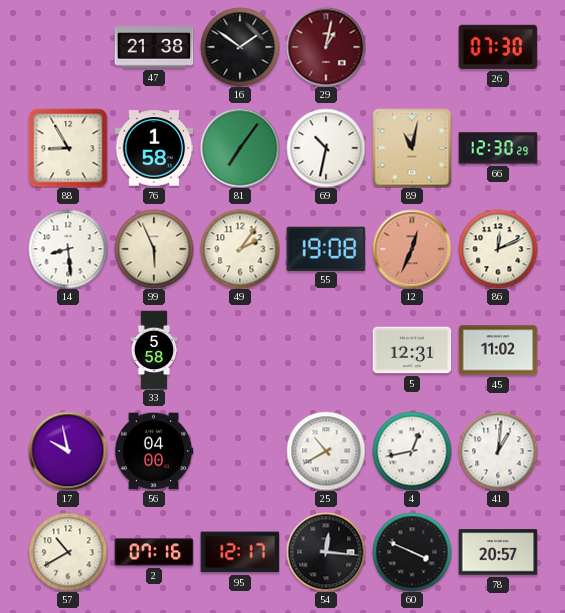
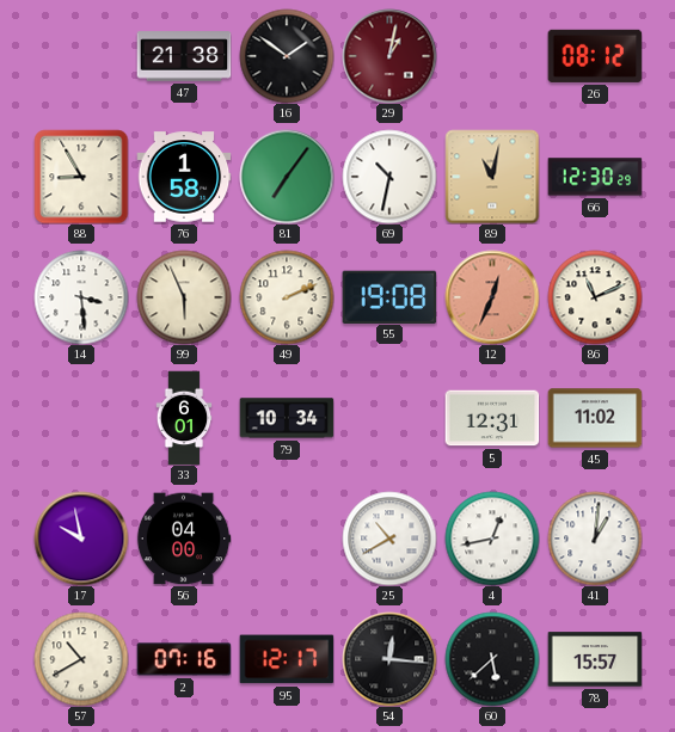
26: 07:30 -> 08:12
14: 8:29 -> 3:29
49: 2:06 -> 2:11
86: 12:11 -> 11:11
33: 5:58 -> 6:01
79: none -> 10:34
60: 3:49 -> 5:38
78: 20:57 -> 15:57
